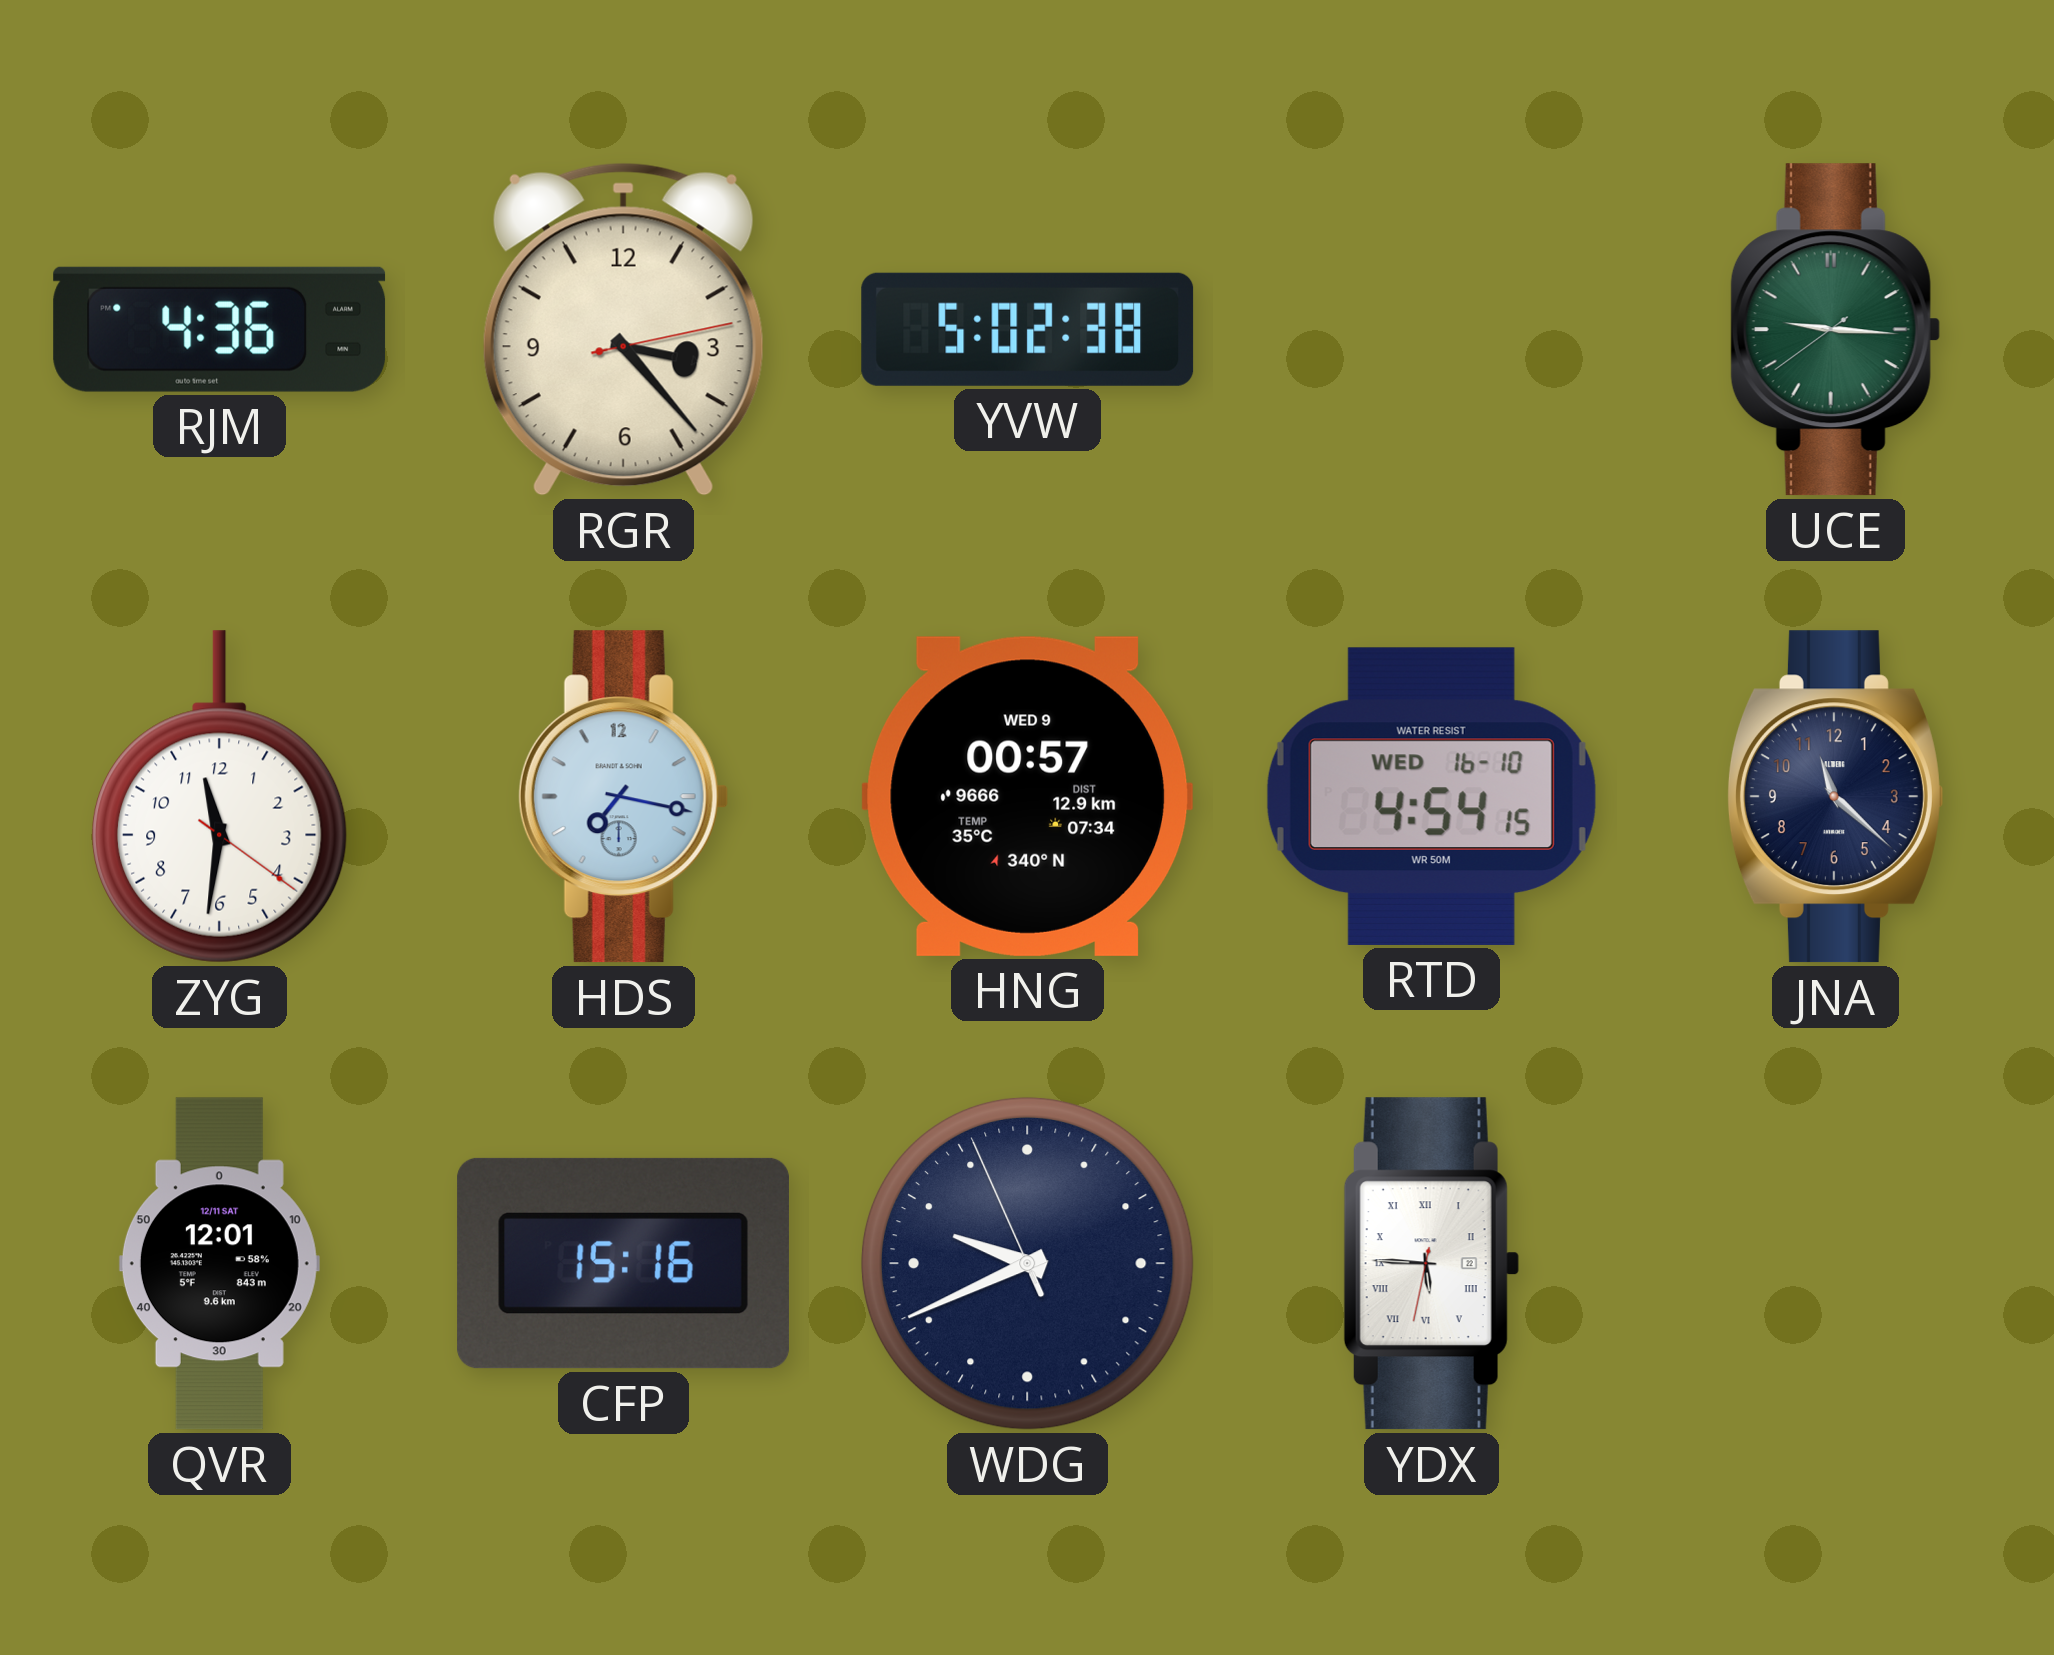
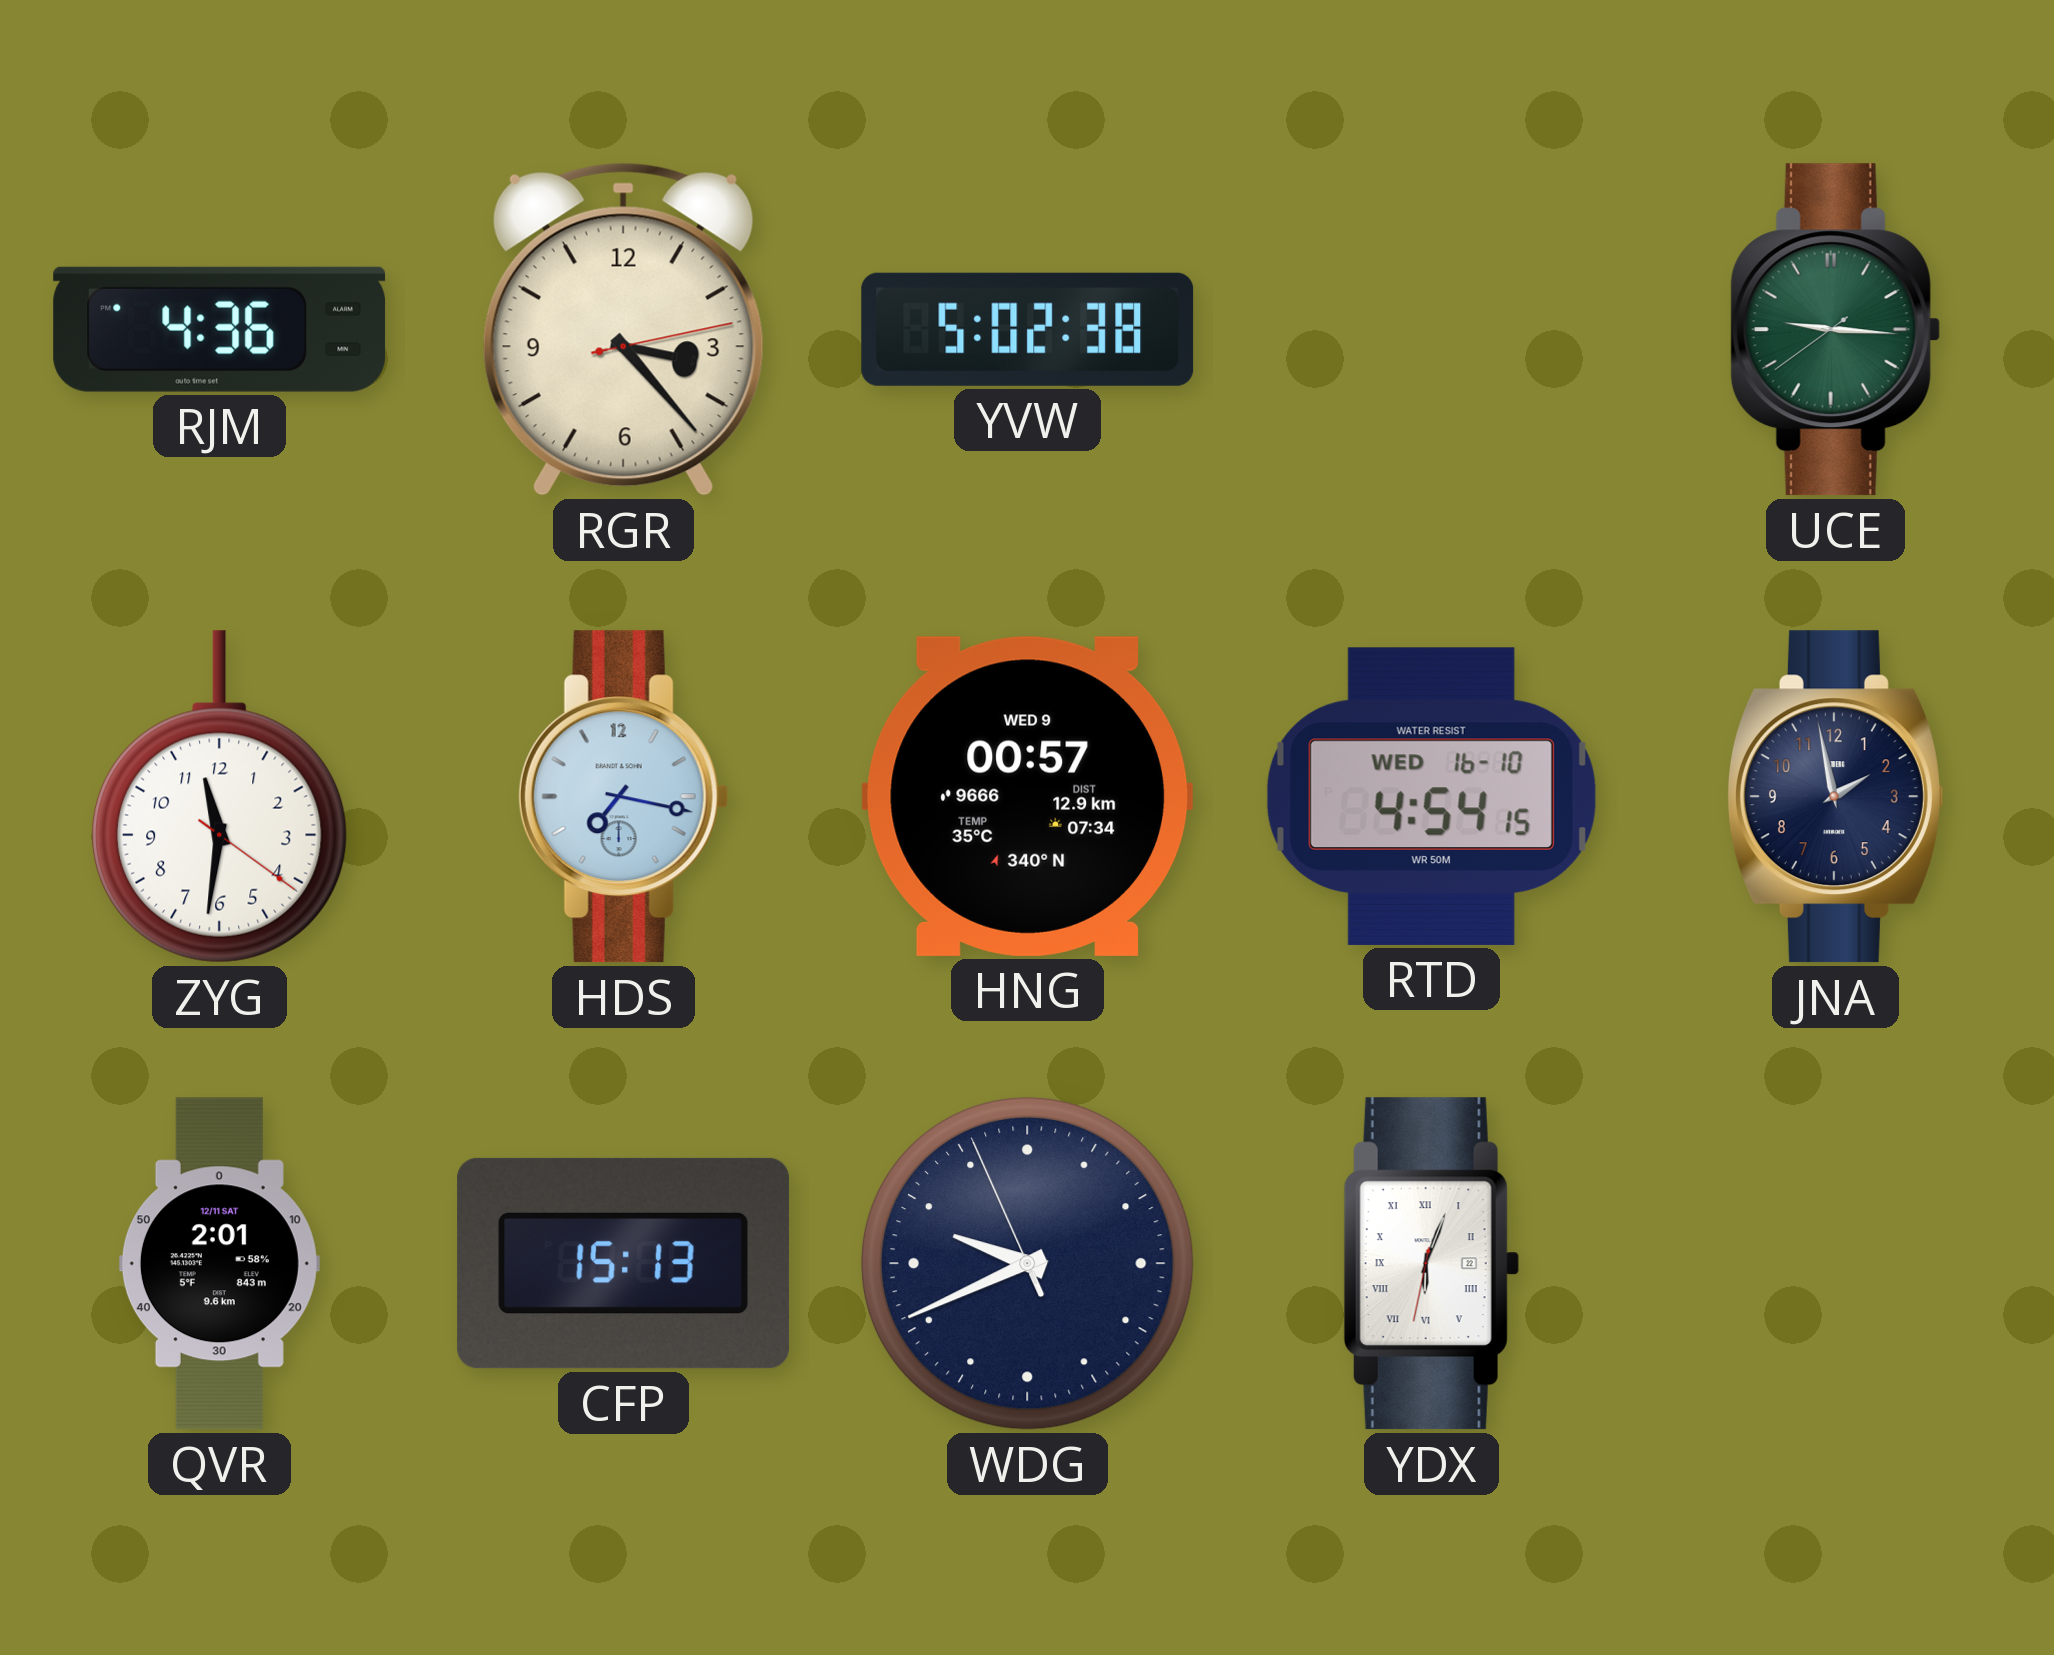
JNA: 11:22 -> 1:58
QVR: 12:01 -> 2:01
CFP: 15:16 -> 15:13
YDX: 5:45 -> 6:03
